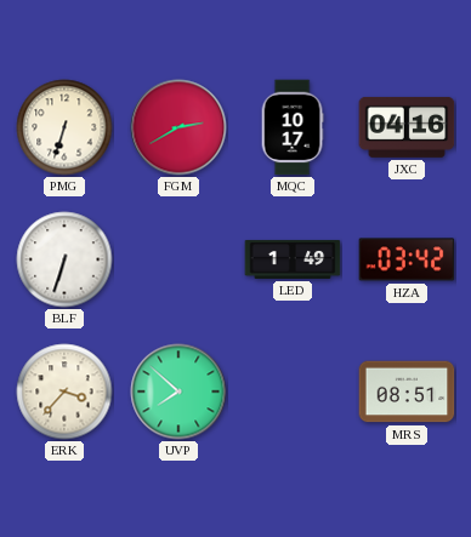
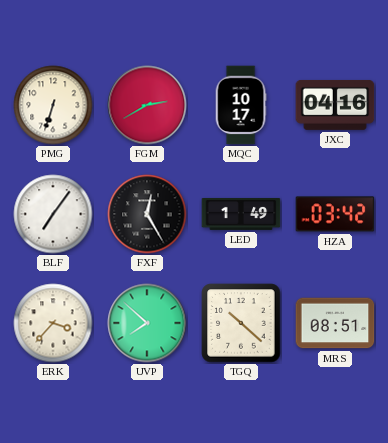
BLF: 6:33 -> 7:06
FXF: none -> 12:25
TGQ: none -> 10:22
